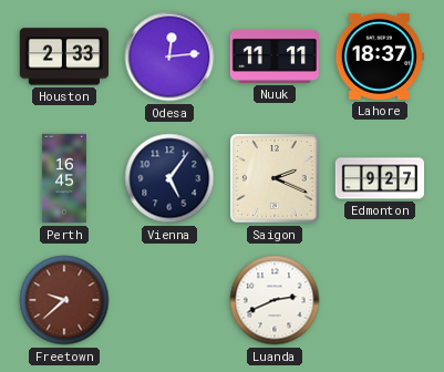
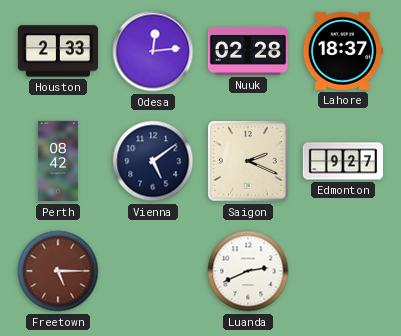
Nuuk: 11:11 -> 02:28
Perth: 16:45 -> 08:42
Vienna: 5:06 -> 5:09
Freetown: 9:38 -> 5:15
